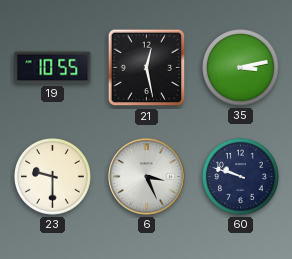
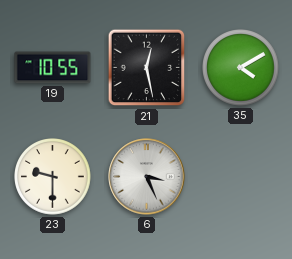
35: 3:13 -> 4:10
60: 9:48 -> none
